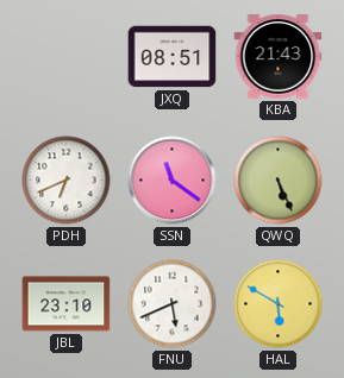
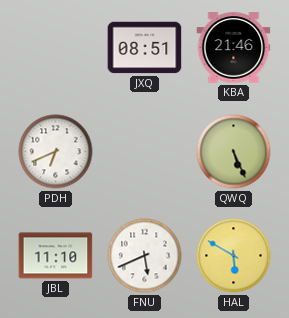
KBA: 21:43 -> 21:46
SSN: 11:21 -> none
JBL: 23:10 -> 11:10
